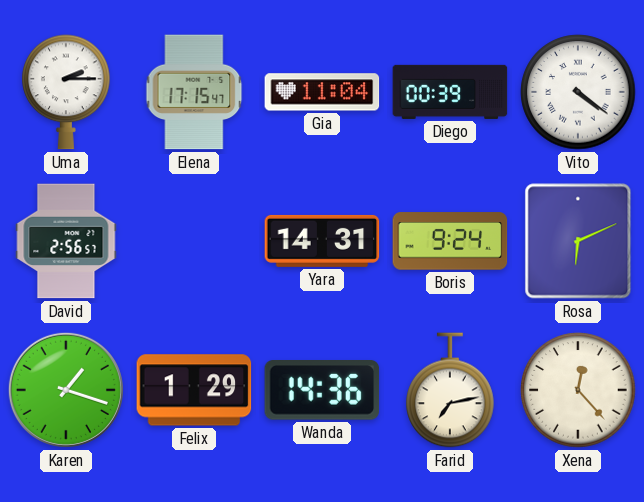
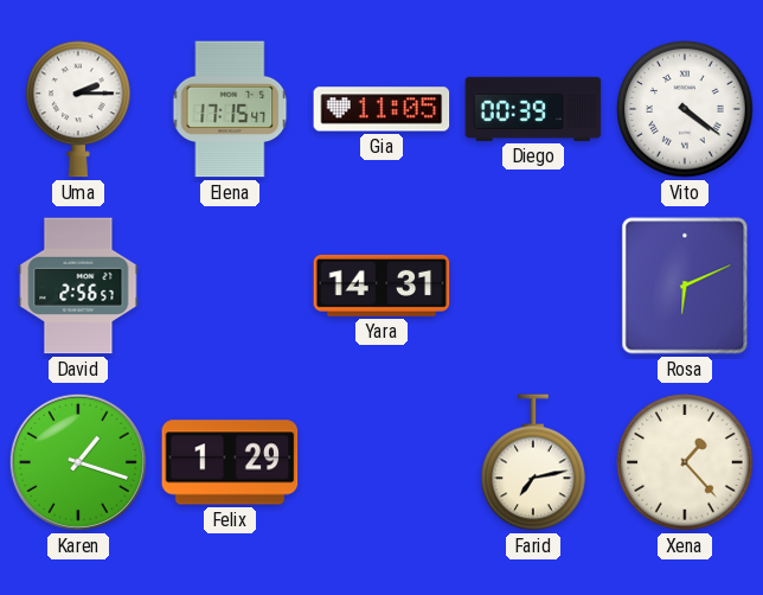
Gia: 11:04 -> 11:05
Boris: 9:24 -> none
Wanda: 14:36 -> none
Xena: 12:23 -> 1:23
